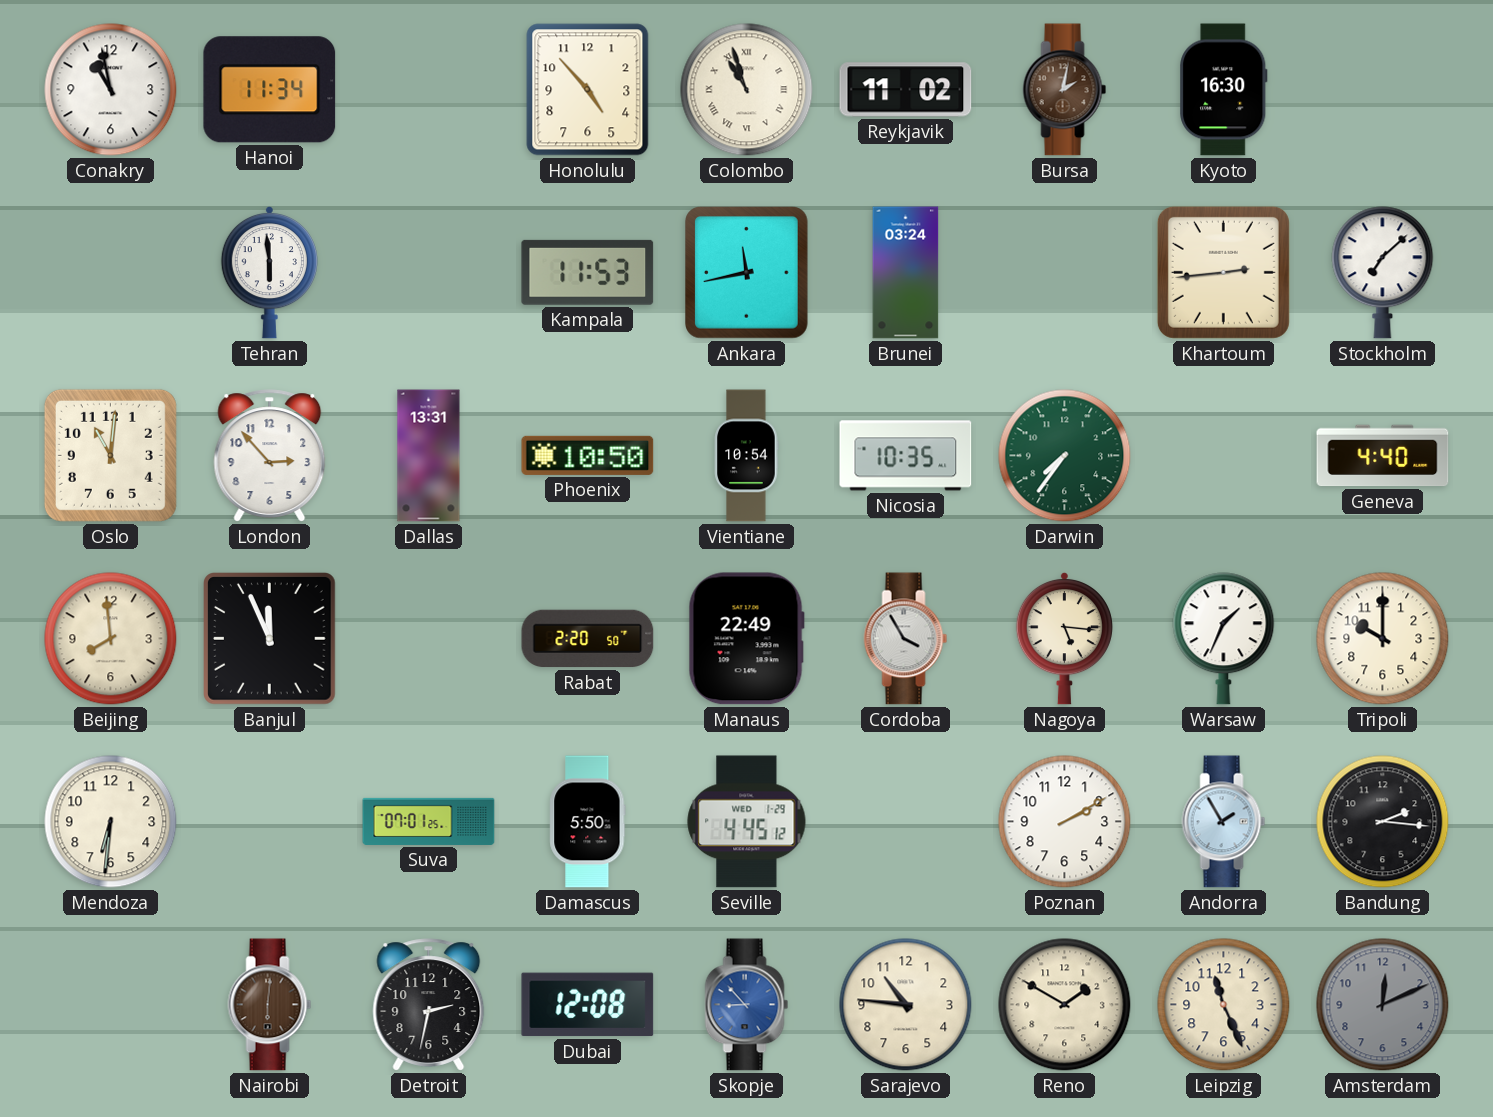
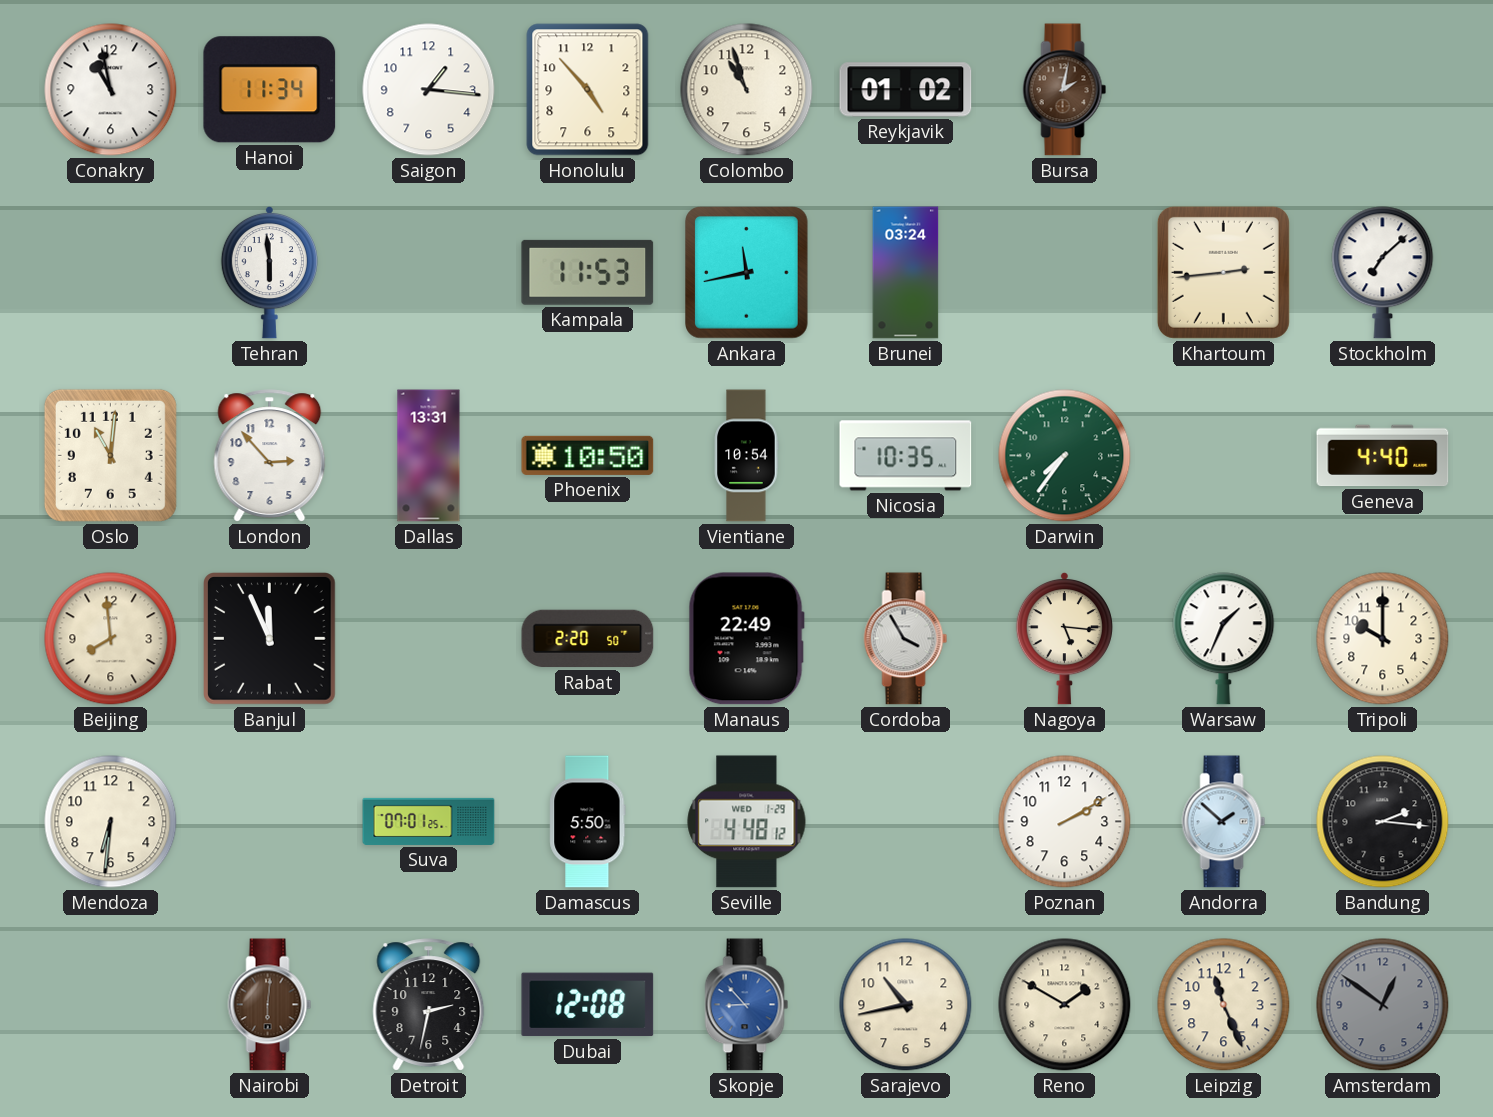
Saigon: none -> 1:16
Colombo numerals: Roman -> Arabic
Reykjavik: 11:02 -> 01:02
Kyoto: 16:30 -> none
Seville: 4:45 -> 4:48
Andorra: 1:55 -> 1:52
Sarajevo: 10:46 -> 10:43
Amsterdam: 12:11 -> 12:51
